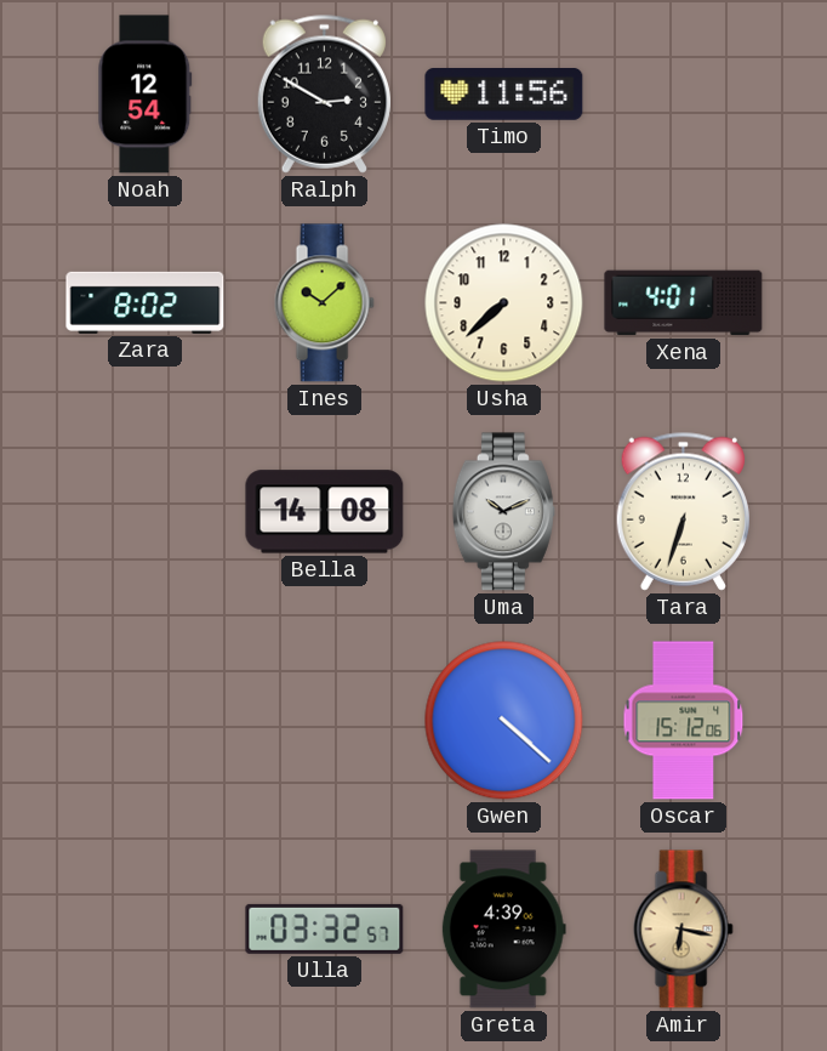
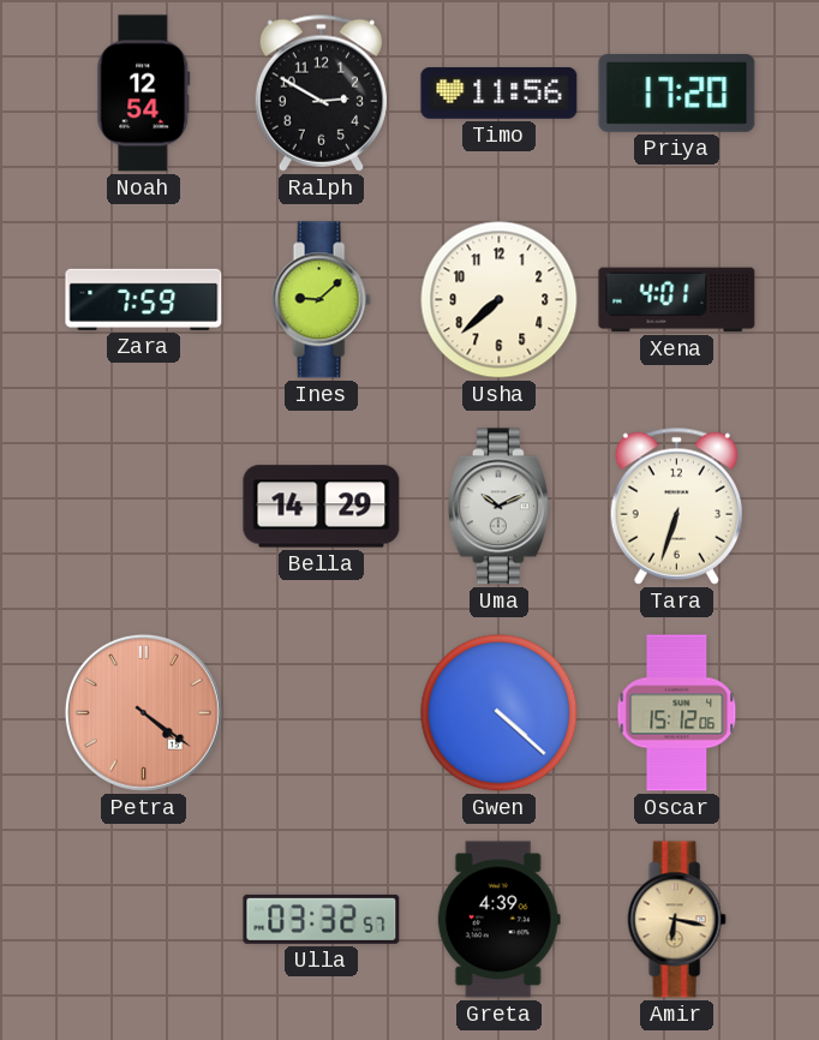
Priya: none -> 17:20
Zara: 8:02 -> 7:59
Ines: 10:08 -> 9:08
Bella: 14:08 -> 14:29
Petra: none -> 4:21
